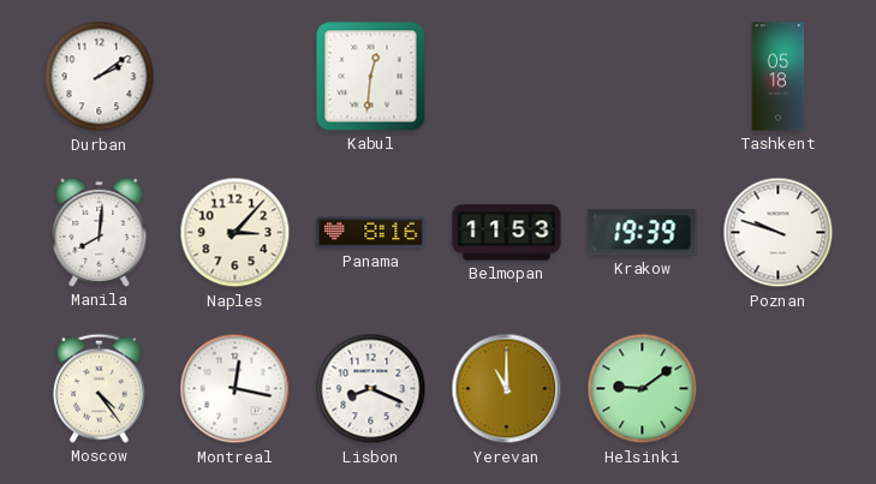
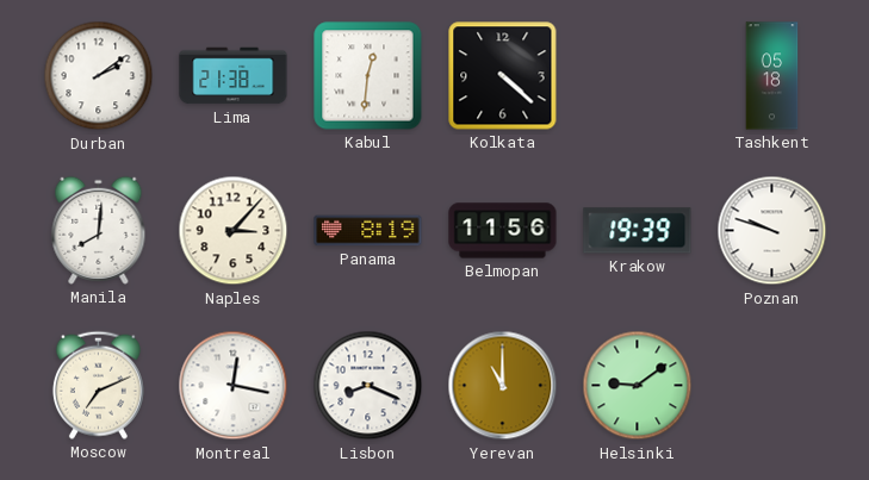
Lima: none -> 21:38
Kolkata: none -> 4:22
Panama: 8:16 -> 8:19
Belmopan: 11:53 -> 11:56
Moscow: 4:24 -> 7:11
